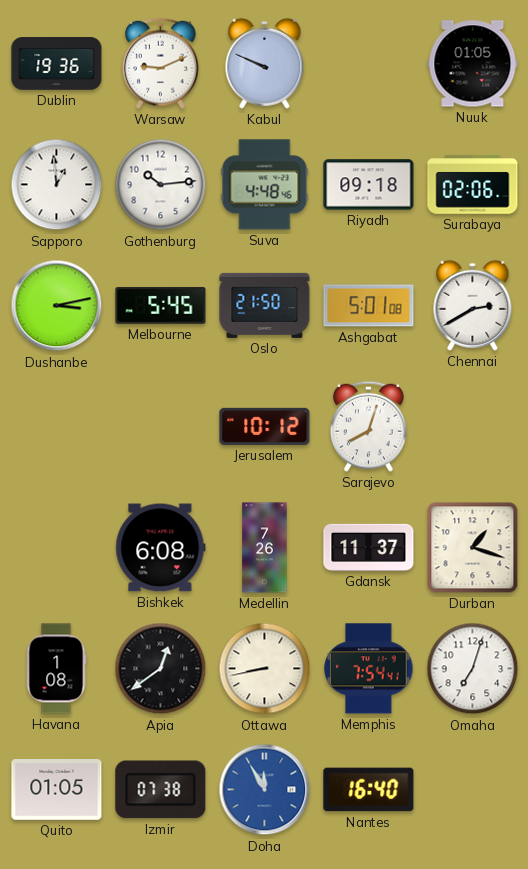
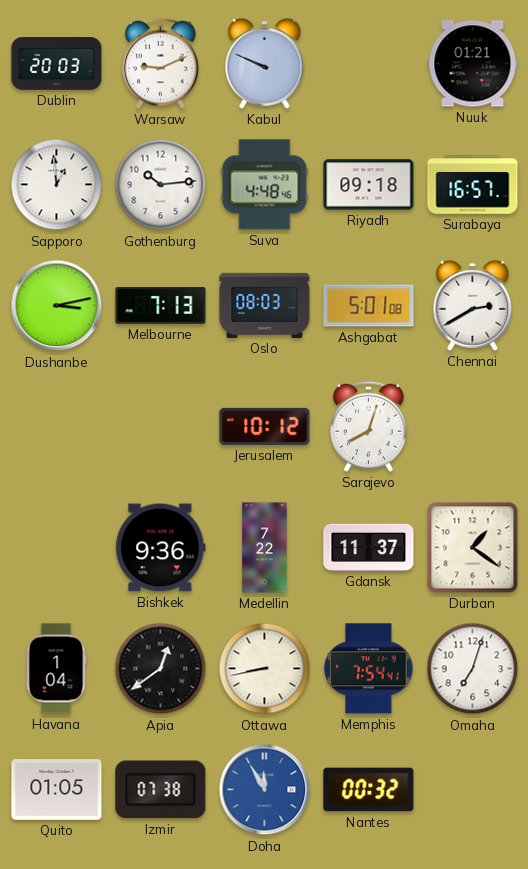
Dublin: 19:36 -> 20:03
Nuuk: 01:05 -> 01:21
Surabaya: 02:06 -> 16:57
Melbourne: 5:45 -> 7:13
Oslo: 21:50 -> 08:03
Bishkek: 6:08 -> 9:36
Medellin: 7:26 -> 7:22
Durban: 1:18 -> 1:21
Havana: 1:08 -> 1:04
Nantes: 16:40 -> 00:32
